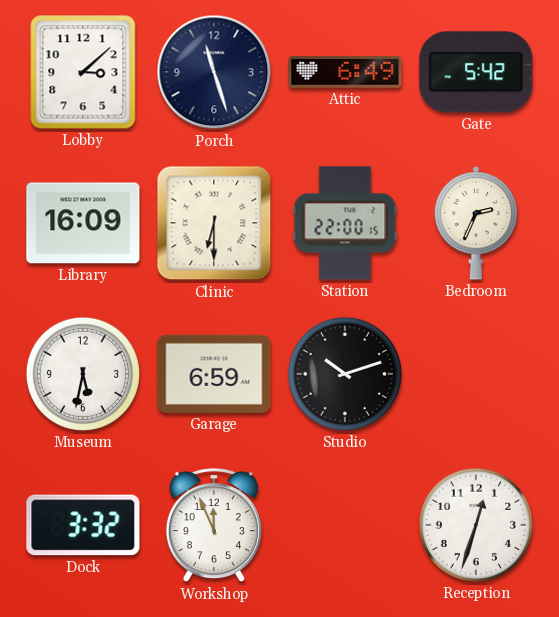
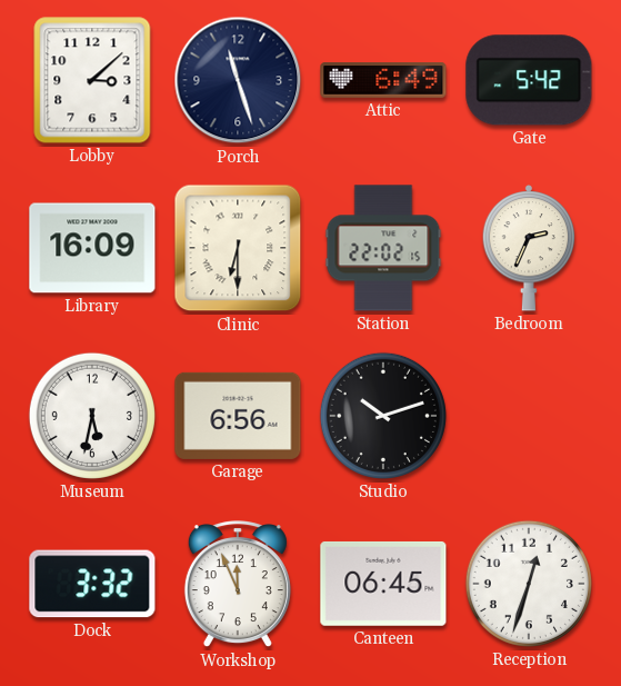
Station: 22:00 -> 22:02
Garage: 6:59 -> 6:56
Canteen: none -> 06:45
